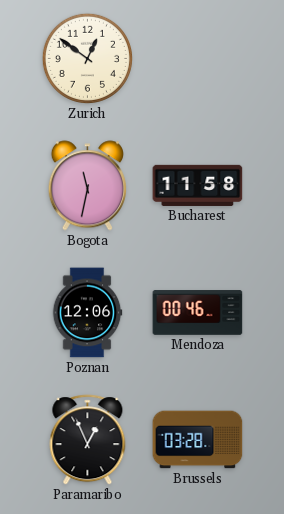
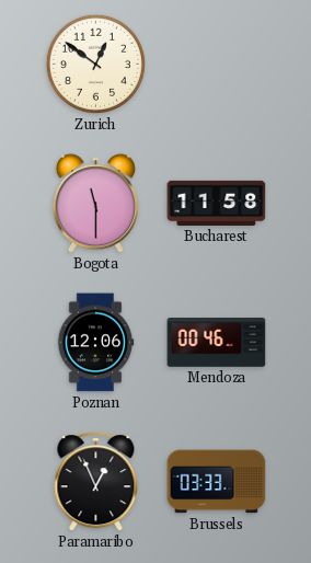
Bogota: 11:32 -> 11:30
Brussels: 03:28 -> 03:33
